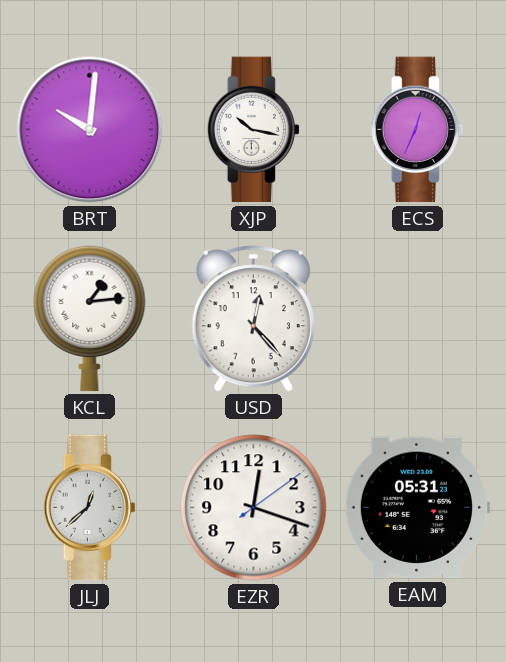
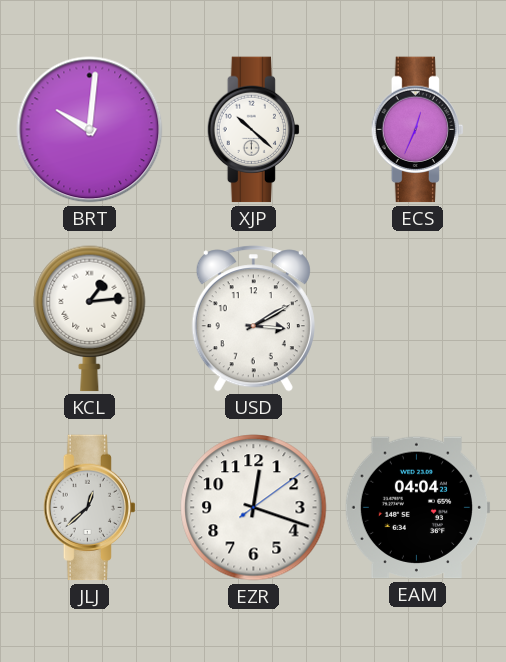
XJP: 10:17 -> 10:22
USD: 12:23 -> 3:10
EAM: 05:31 -> 04:04
